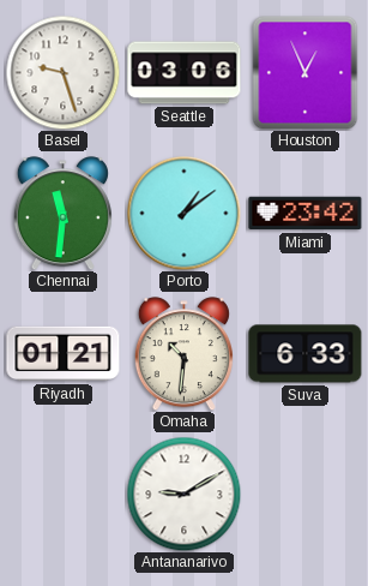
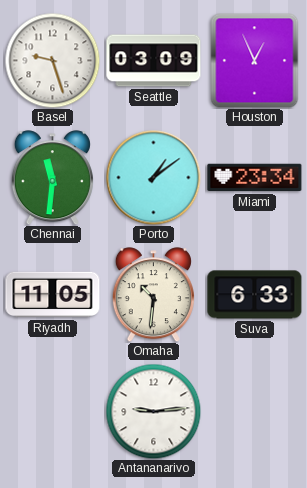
Seattle: 03:06 -> 03:09
Miami: 23:42 -> 23:34
Riyadh: 01:21 -> 11:05
Antananarivo: 9:10 -> 9:14
